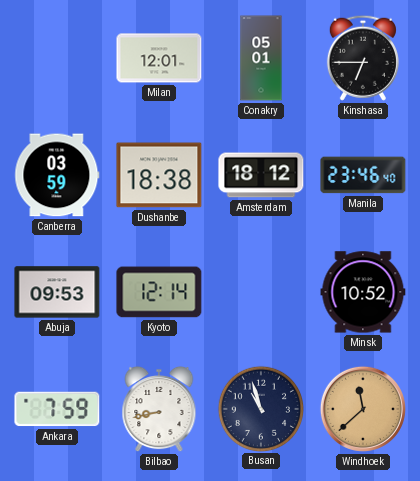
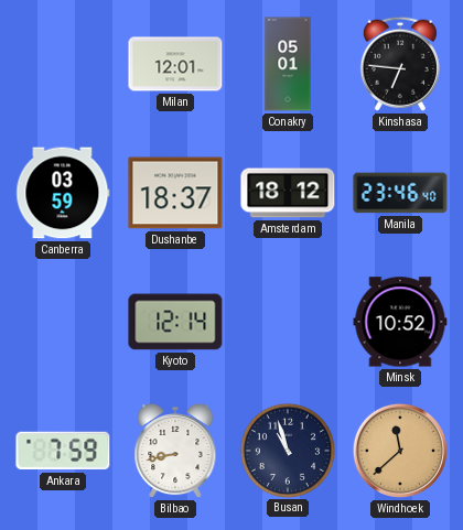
Kinshasa: 6:45 -> 6:46
Dushanbe: 18:38 -> 18:37
Abuja: 09:53 -> none
